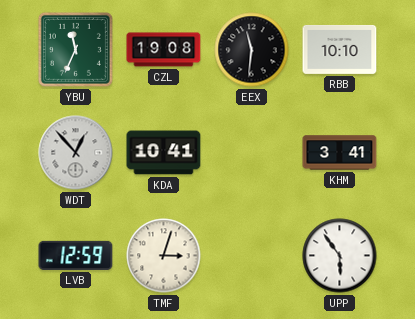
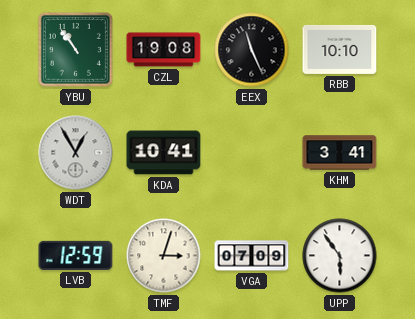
YBU: 11:34 -> 10:54
EEX: 11:31 -> 11:26
WDT: 12:53 -> 12:55
VGA: none -> 07:09
